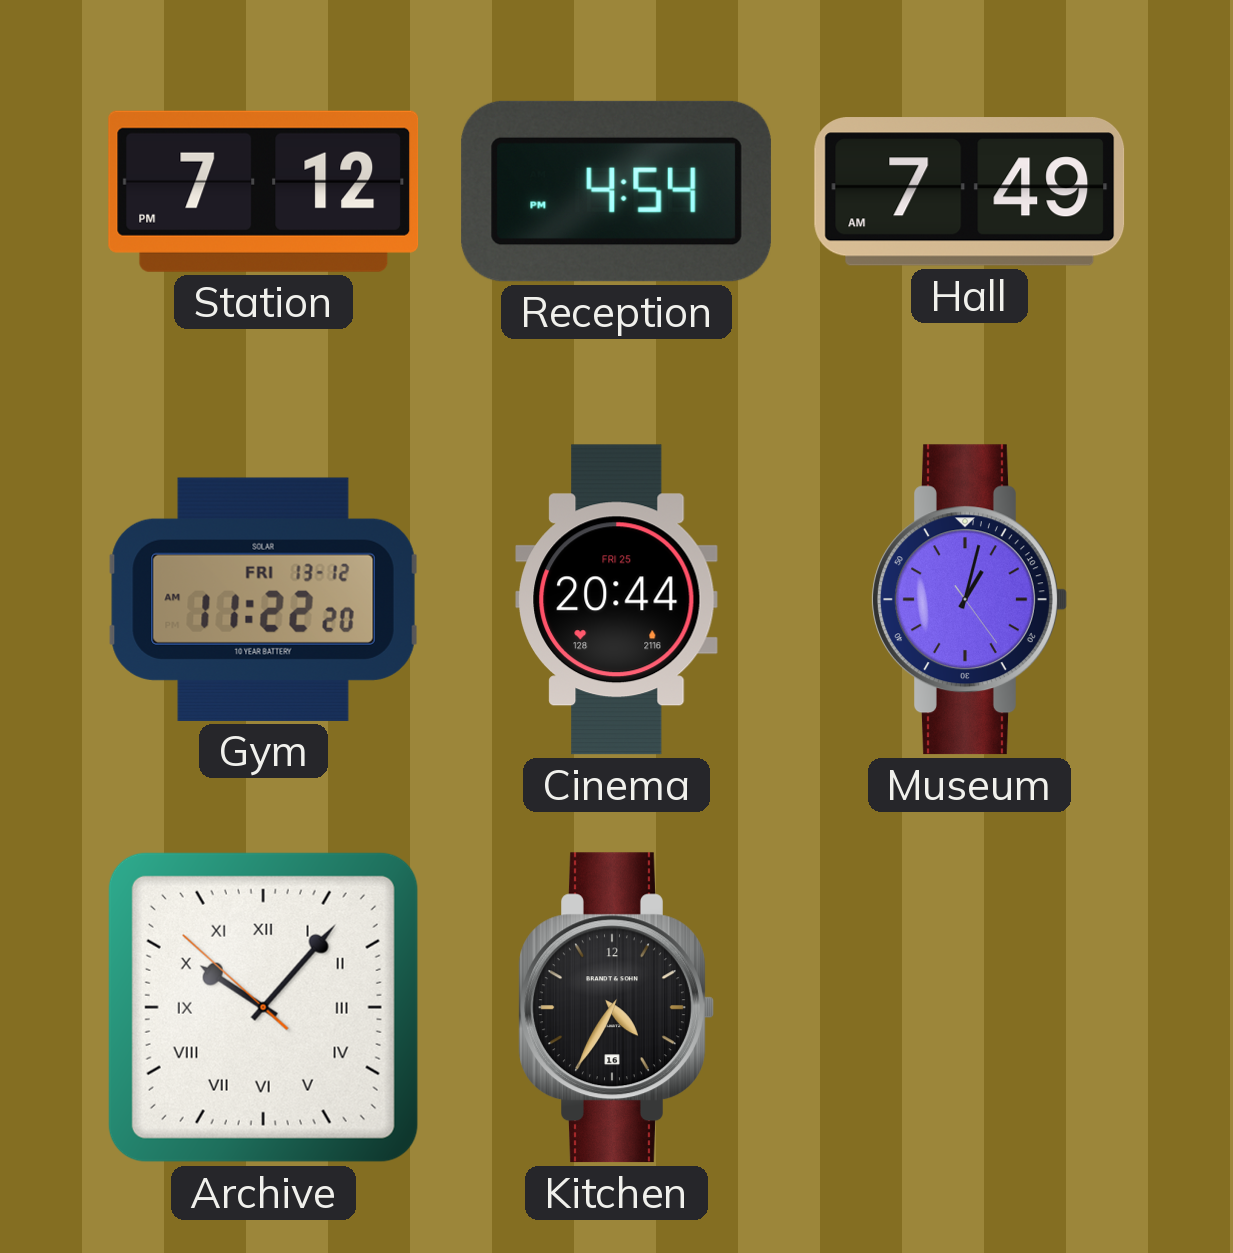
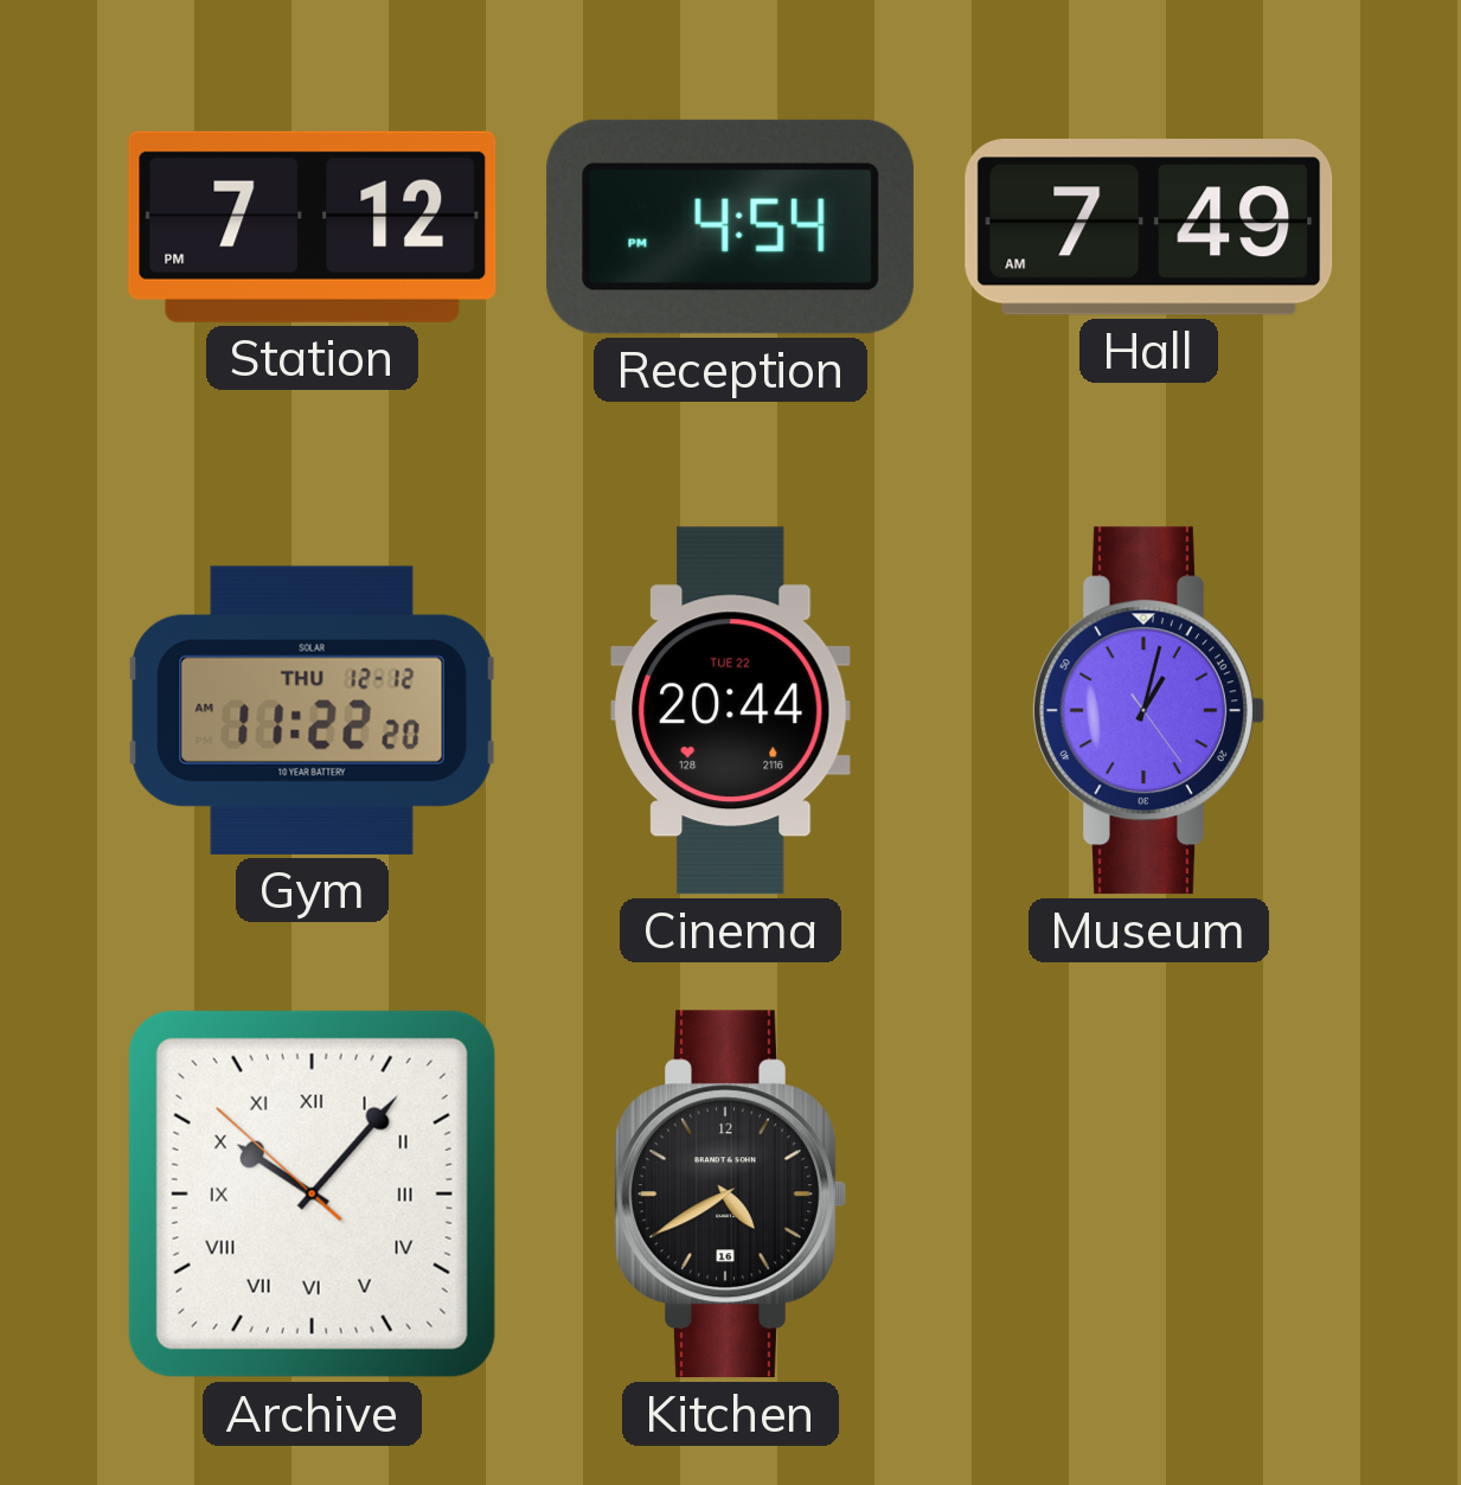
Gym date: FRI 13-12 -> THU 12-12
Cinema date: FRI 25 -> TUE 22
Kitchen: 4:35 -> 4:40
